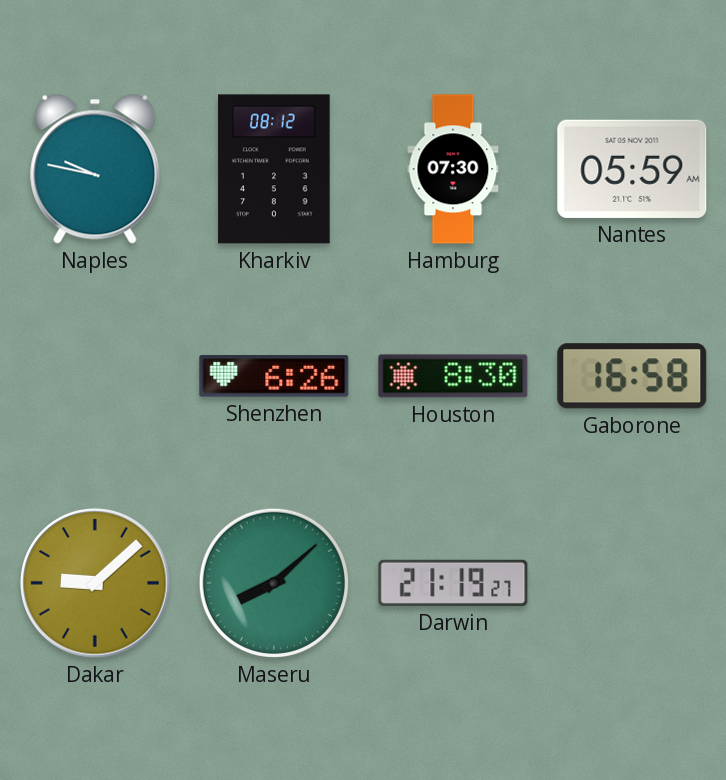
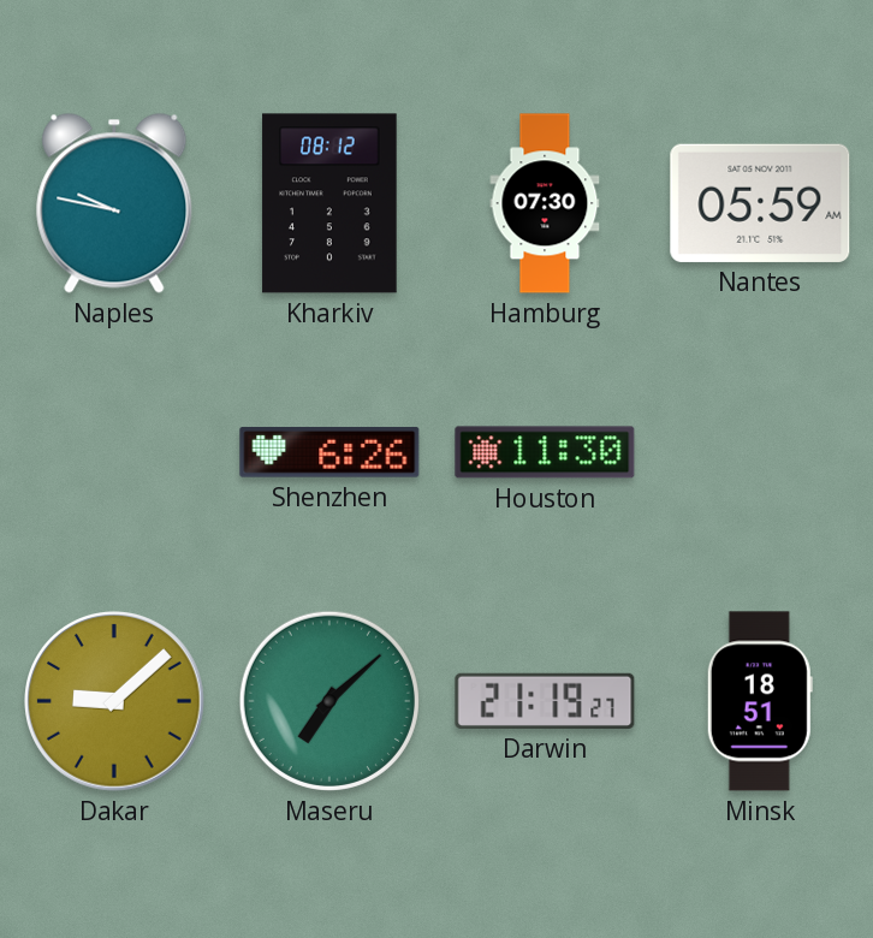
Houston: 8:30 -> 11:30
Gaborone: 16:58 -> none
Maseru: 8:08 -> 7:08
Minsk: none -> 18:51
